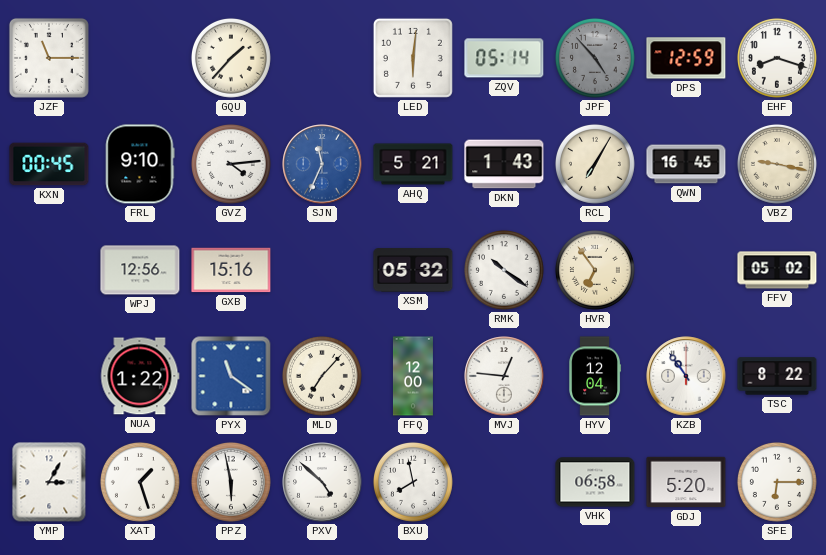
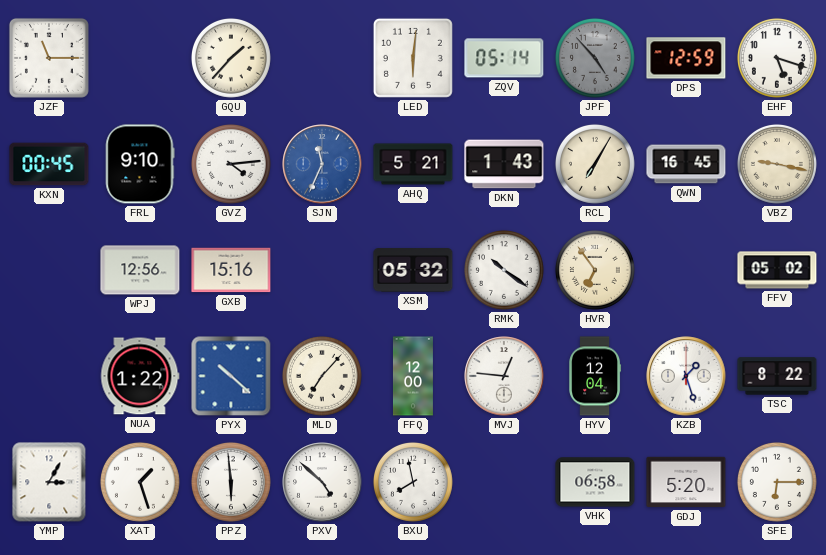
EHF: 8:18 -> 5:18
PYX: 11:21 -> 10:22
KZB: 10:54 -> 1:27
PPZ: 5:58 -> 5:59
